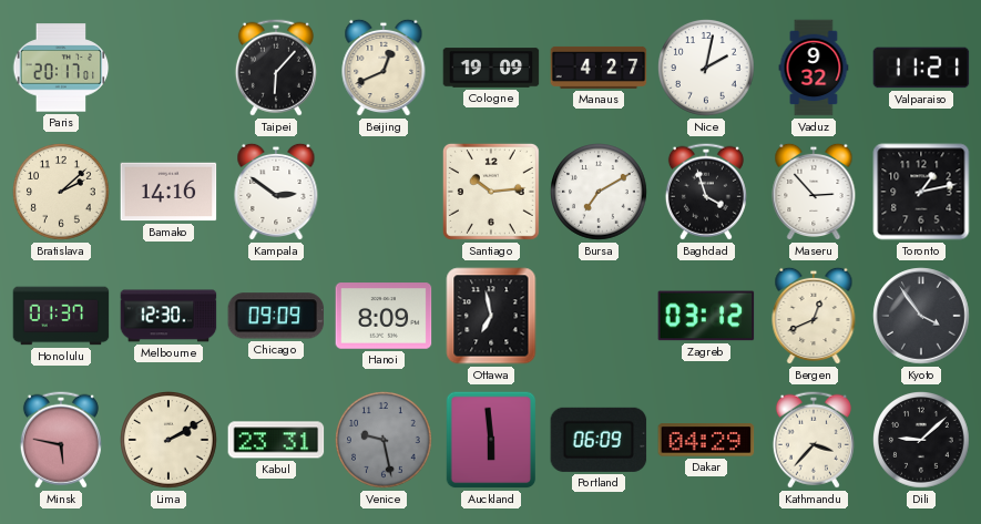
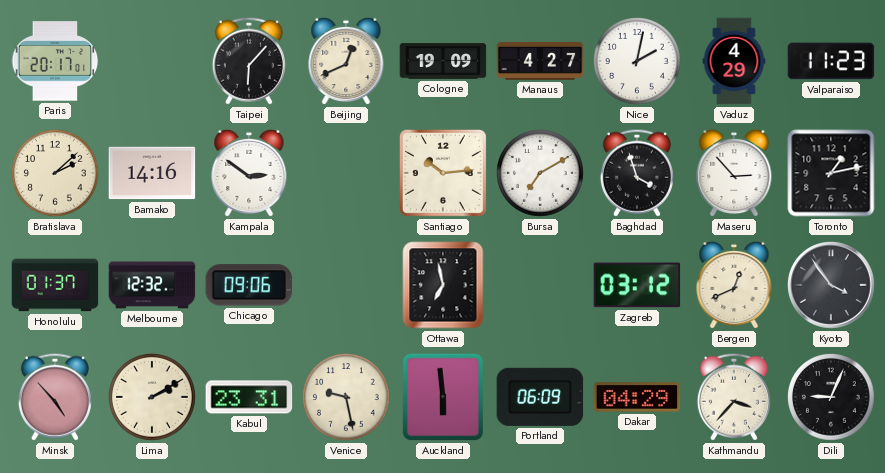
Vaduz: 9:32 -> 4:29
Valparaiso: 11:21 -> 11:23
Melbourne: 12:30 -> 12:32
Chicago: 09:09 -> 09:06
Hanoi: 8:09 -> none
Minsk: 5:47 -> 4:53
Venice dial: grey -> cream
Dili: 9:08 -> 9:04
